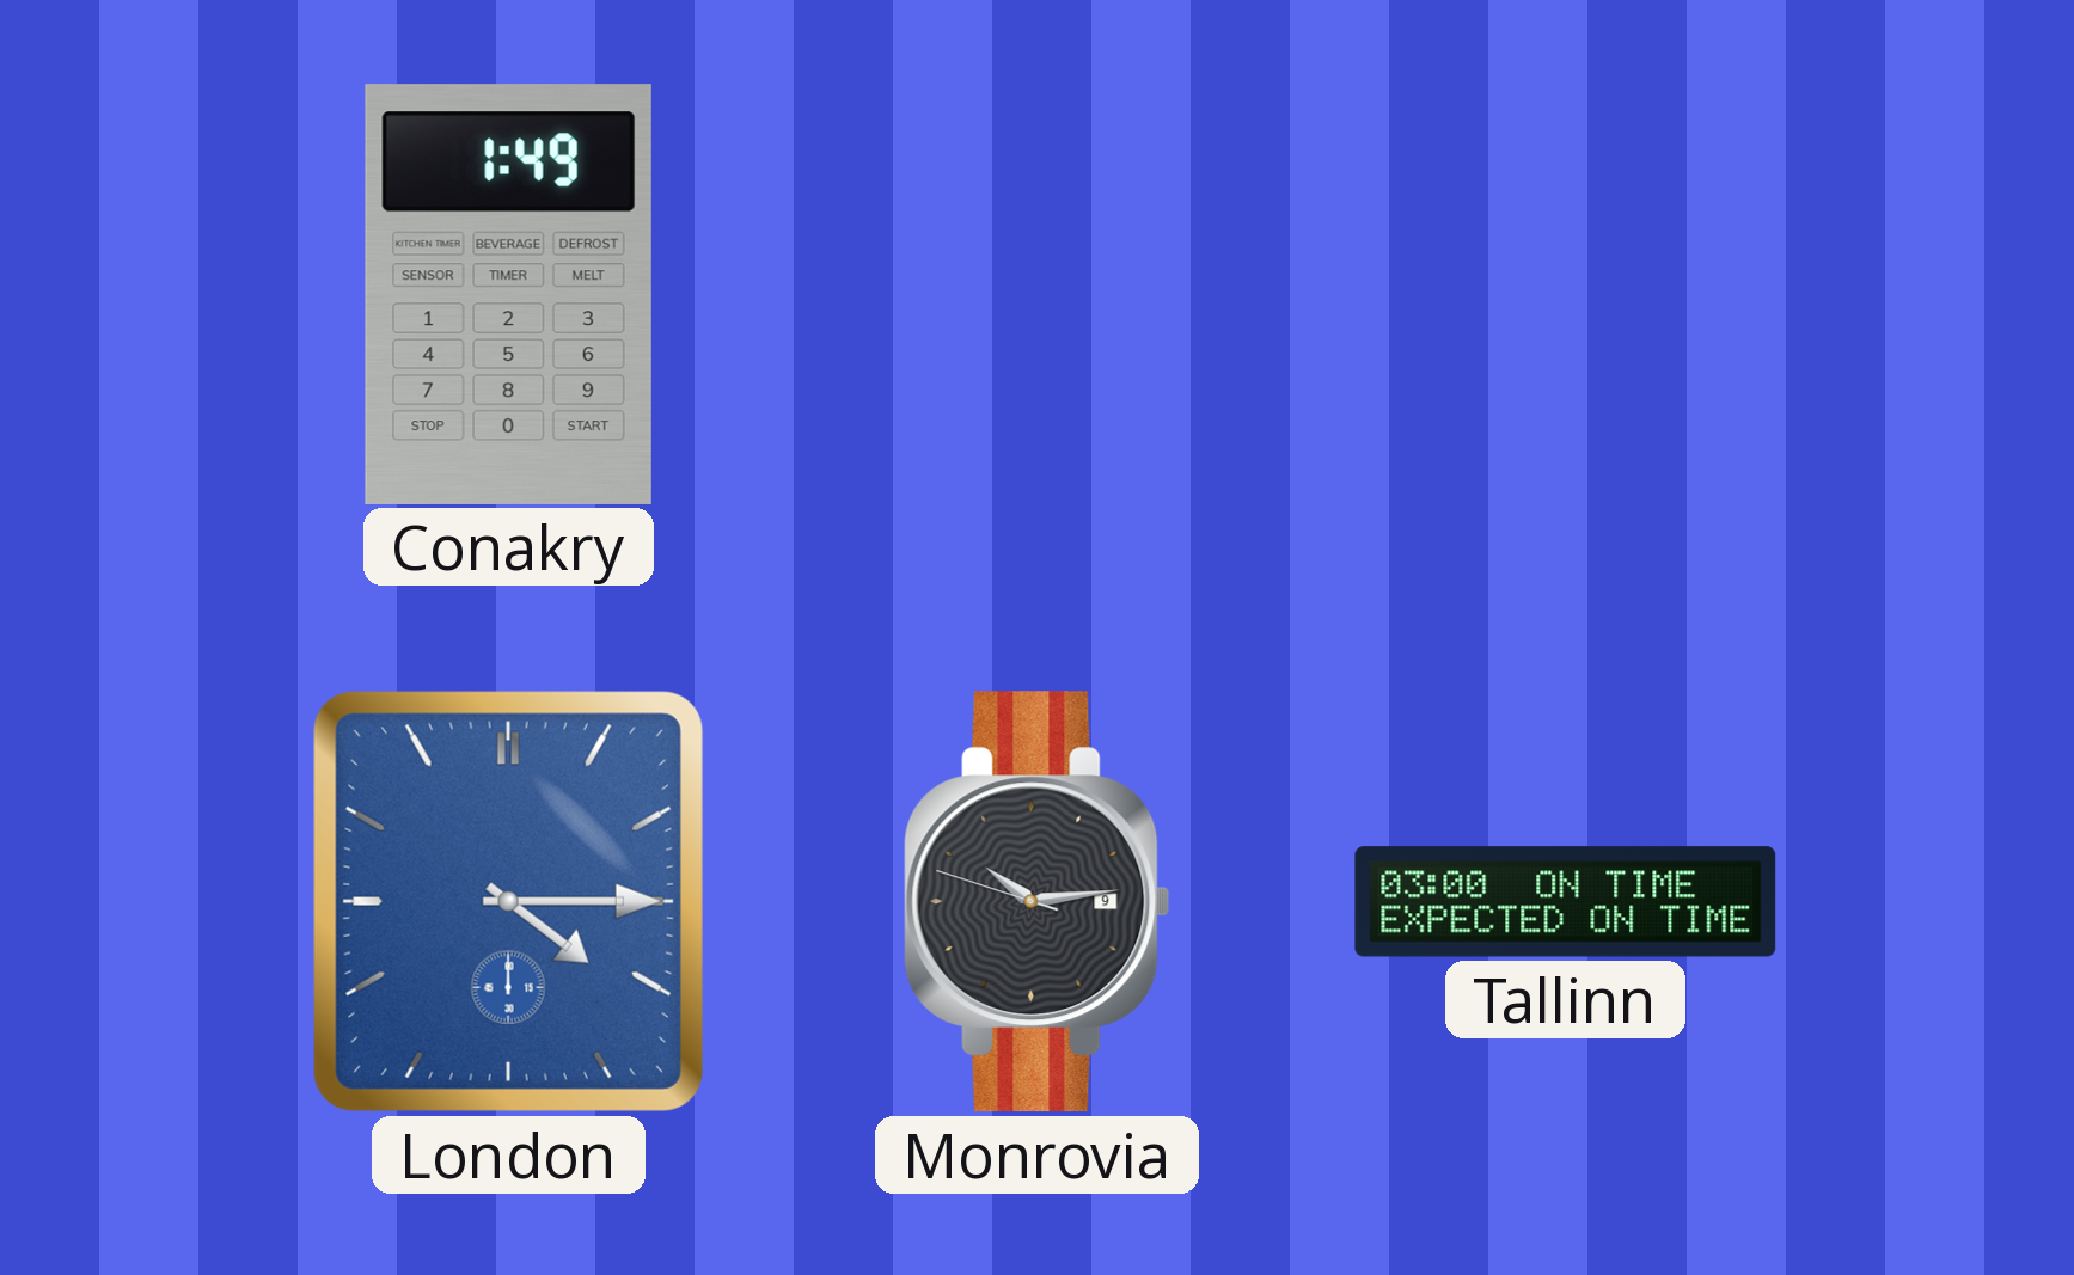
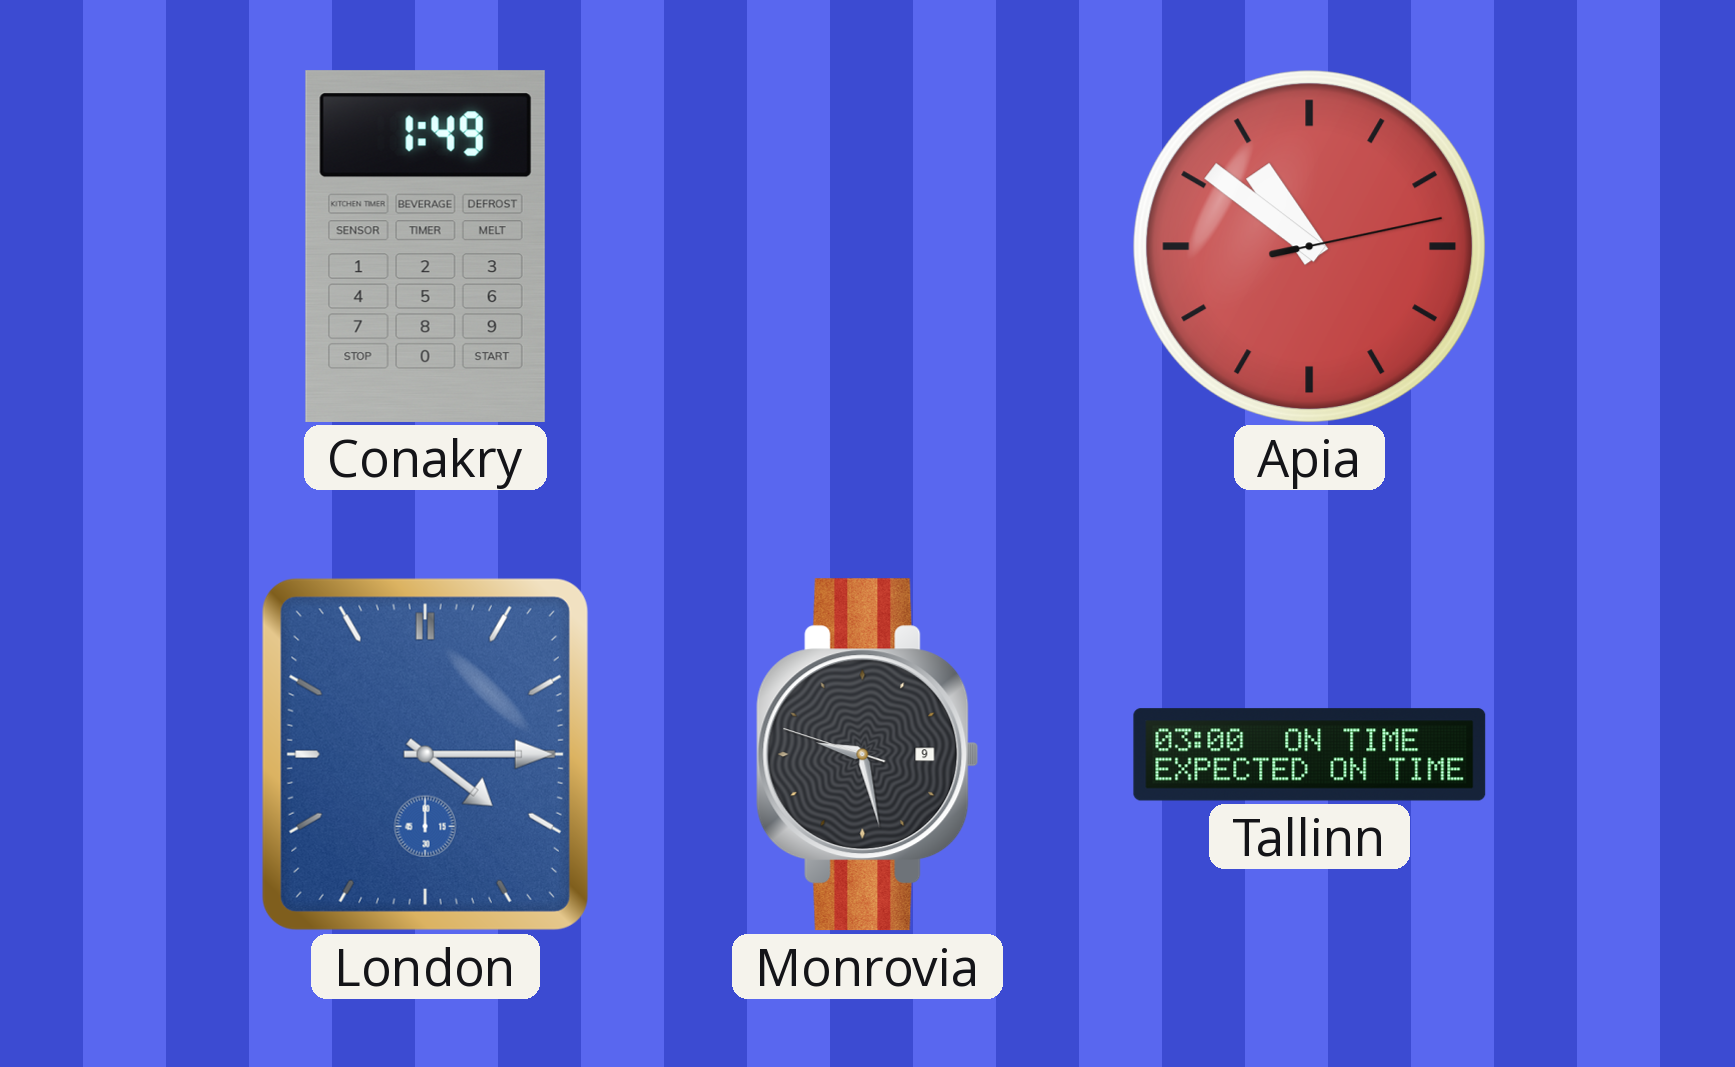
Apia: none -> 10:51
Monrovia: 10:13 -> 9:27
